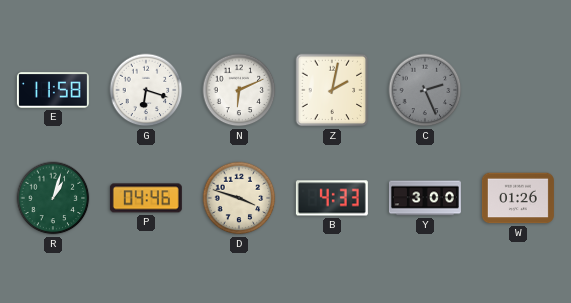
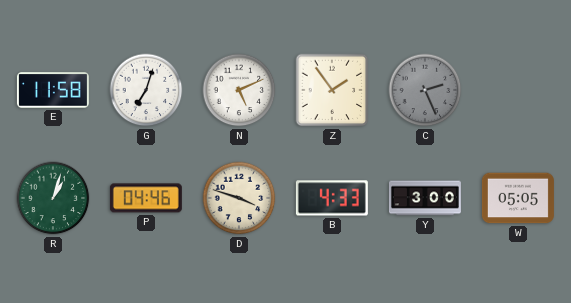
G: 6:18 -> 7:03
N: 6:11 -> 5:11
Z: 2:02 -> 1:54
W: 01:26 -> 05:05
